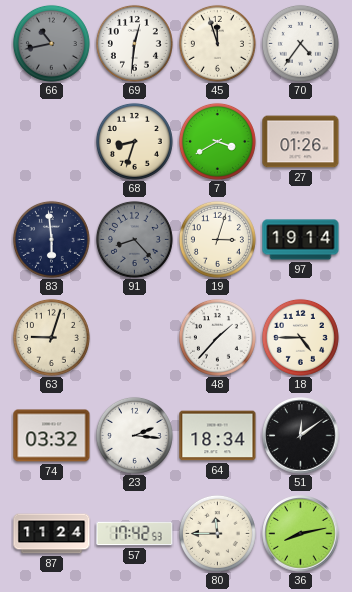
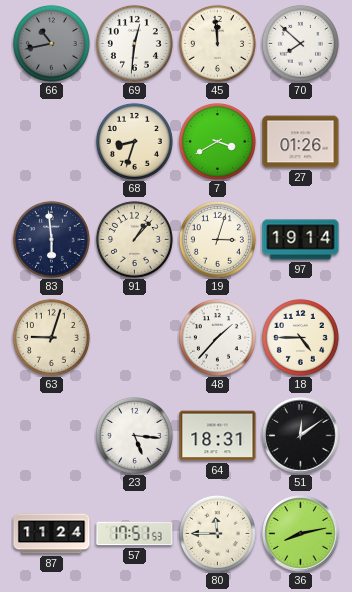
45: 11:57 -> 11:59
70: 4:36 -> 7:52
91: 8:23 -> 1:07
91 dial: grey -> cream
74: 03:32 -> none
23: 2:16 -> 5:16
64: 18:34 -> 18:31
57: 17:42 -> 17:51
